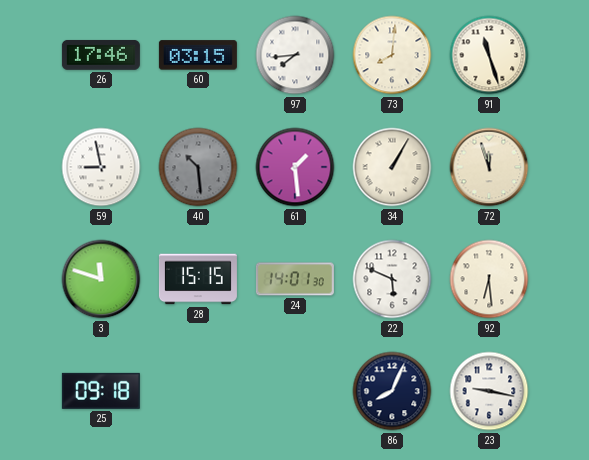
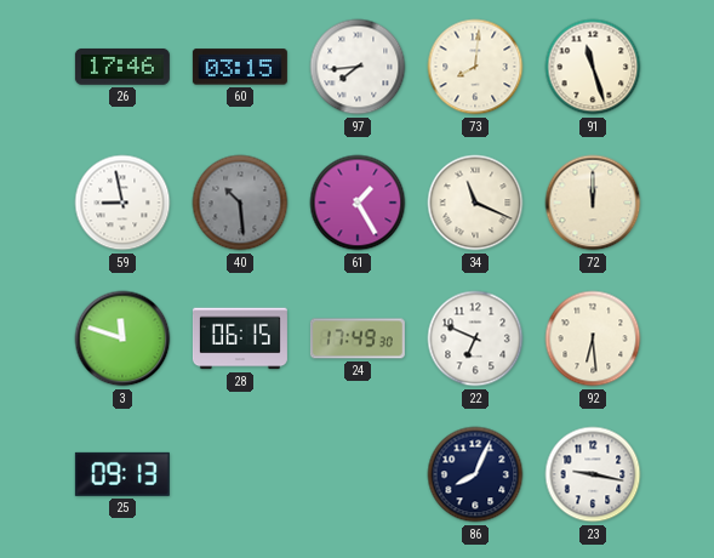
61: 1:29 -> 1:25
34: 1:05 -> 11:19
72: 11:57 -> 12:00
28: 15:15 -> 06:15
24: 14:01 -> 17:49
22: 5:49 -> 6:49
25: 09:18 -> 09:13
